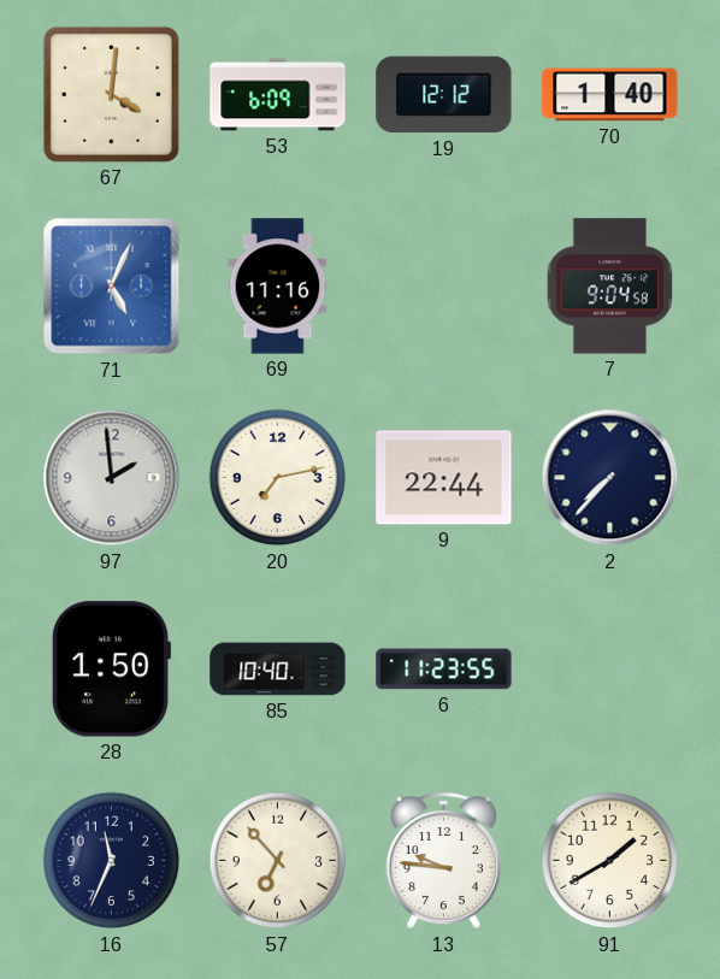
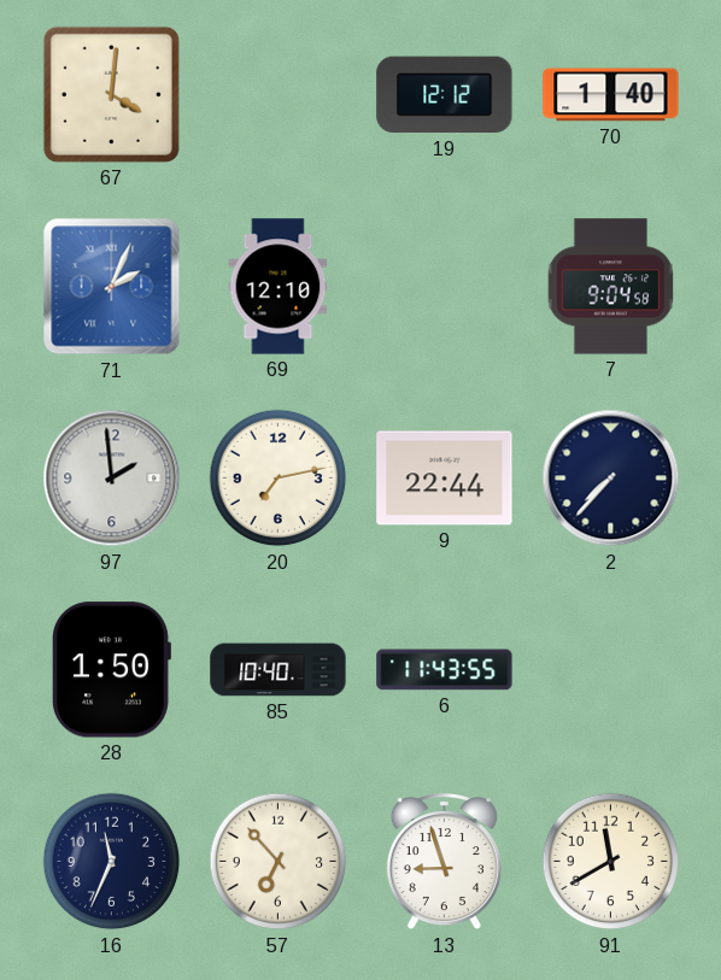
53: 6:09 -> none
71: 5:04 -> 2:04
69: 11:16 -> 12:10
6: 11:23 -> 11:43
13: 9:46 -> 8:57
91: 1:40 -> 11:40
